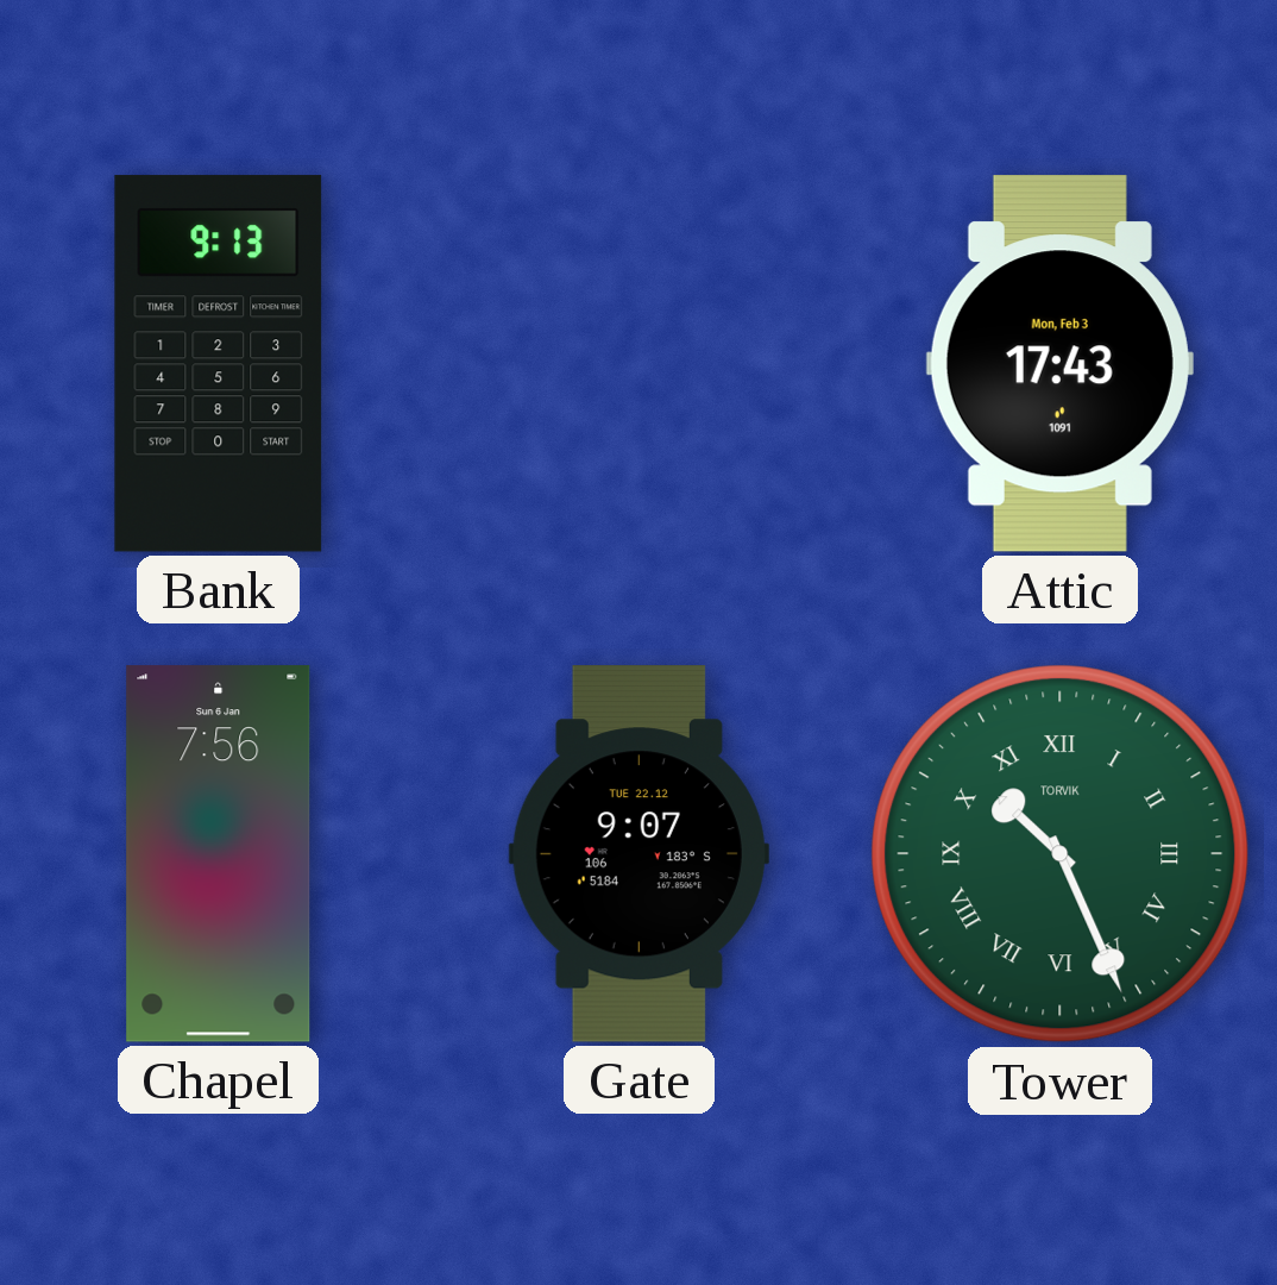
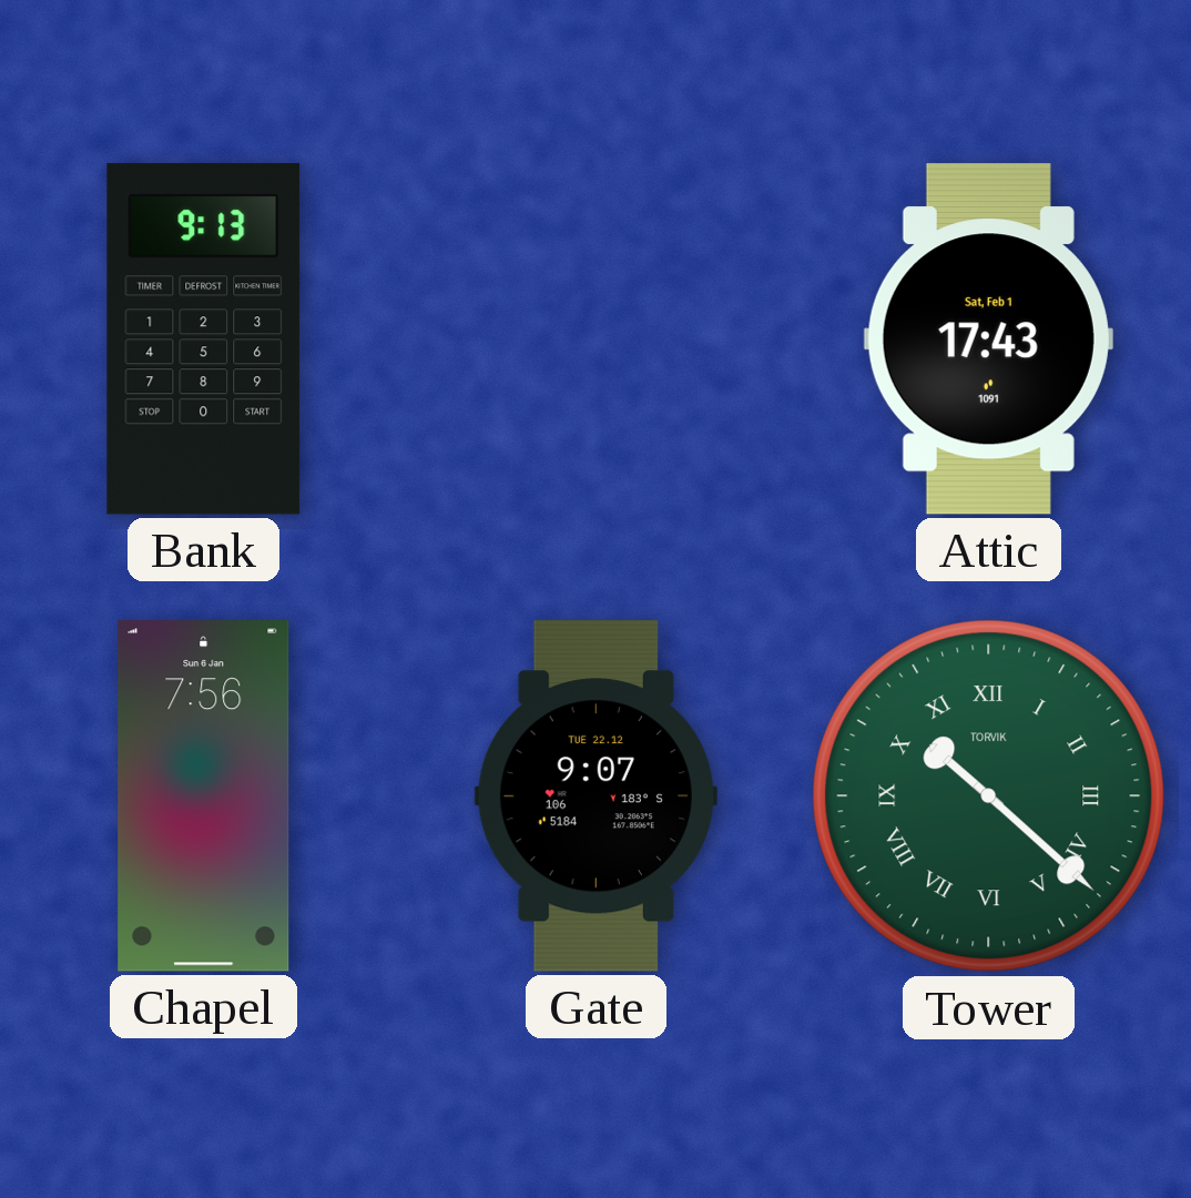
Attic date: Mon, Feb 3 -> Sat, Feb 1
Tower: 10:26 -> 10:22
